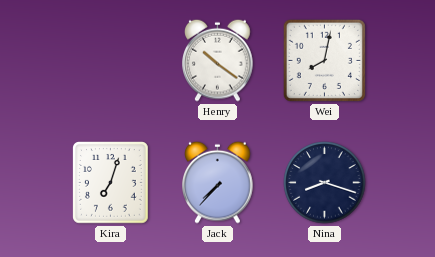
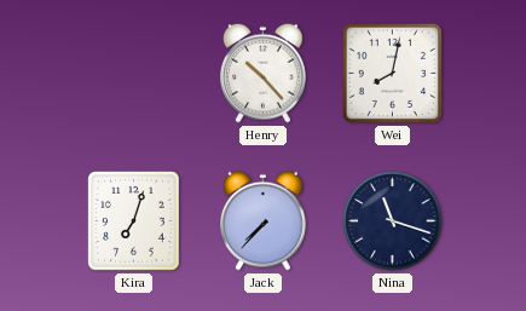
Henry: 10:21 -> 10:23
Nina: 8:18 -> 11:18
